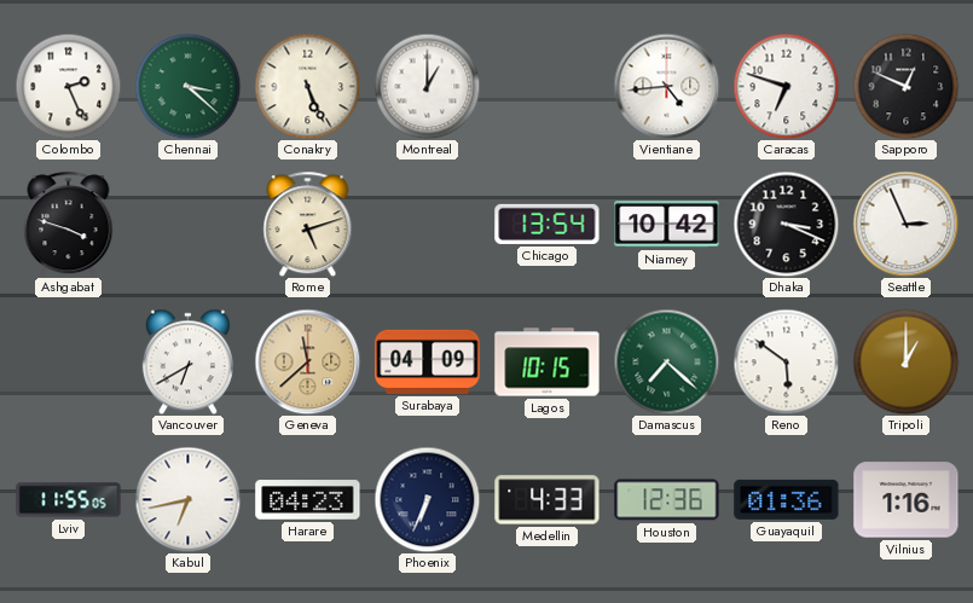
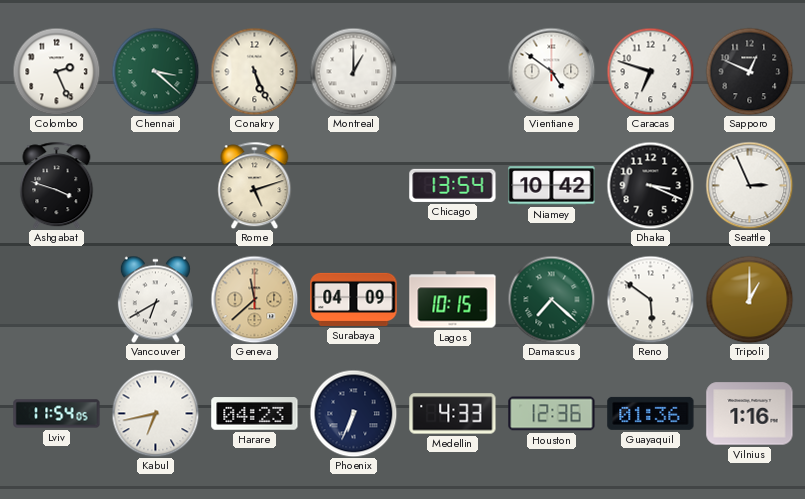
Vientiane: 4:44 -> 4:51
Lviv: 11:55 -> 11:54
